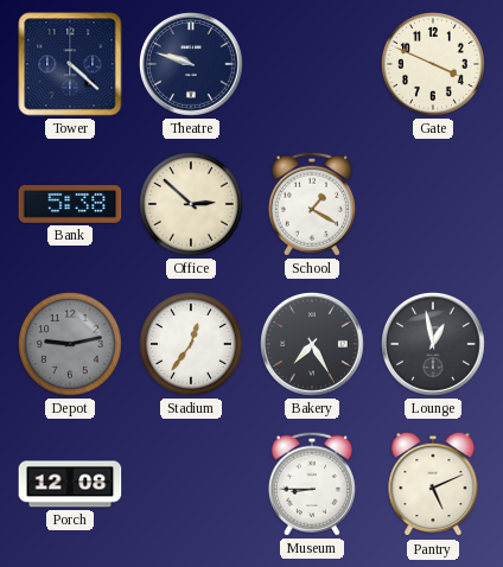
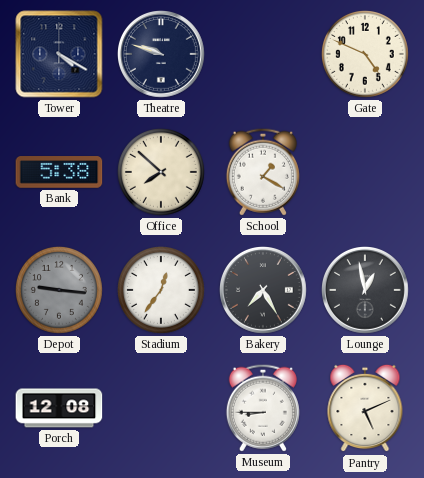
Tower: 4:22 -> 4:20
Gate: 3:49 -> 4:49
Office: 2:52 -> 7:52
Depot: 9:13 -> 9:16
